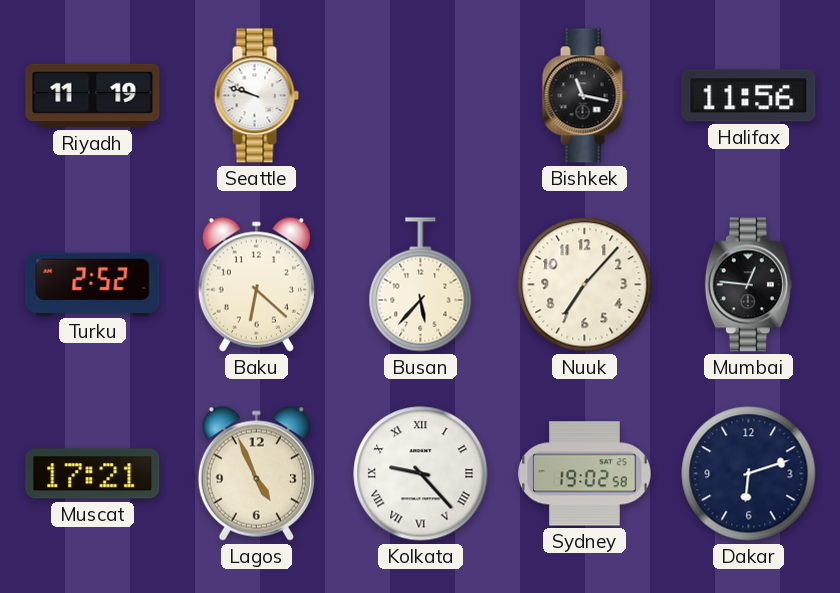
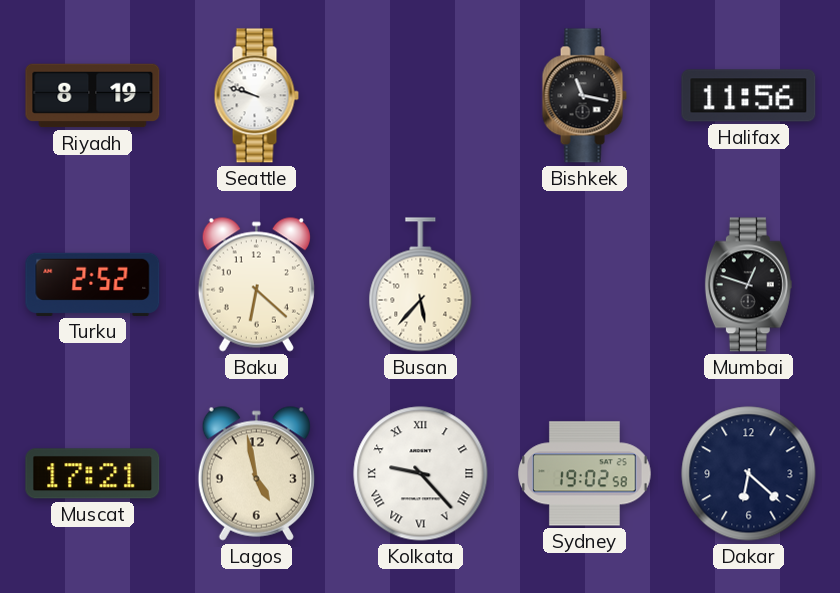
Riyadh: 11:19 -> 8:19
Nuuk: 7:07 -> none
Mumbai: 12:46 -> 12:48
Lagos: 4:56 -> 4:58
Dakar: 6:12 -> 6:22
